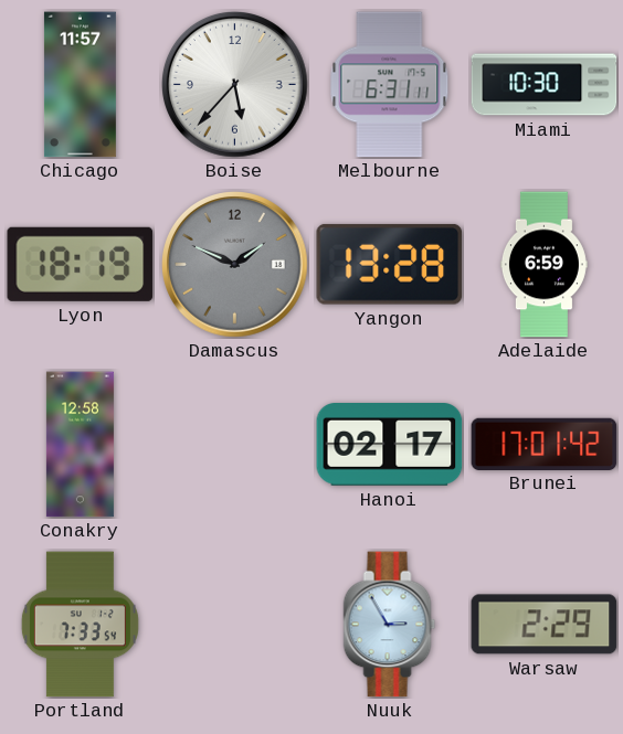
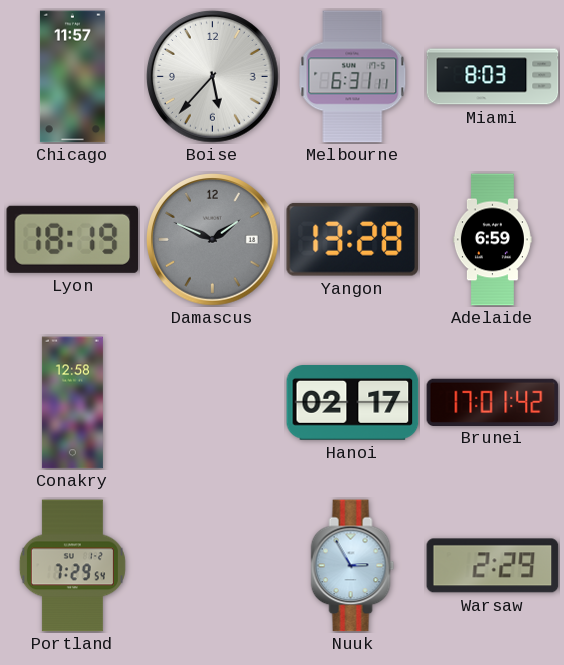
Miami: 10:30 -> 8:03
Portland: 7:33 -> 7:29
